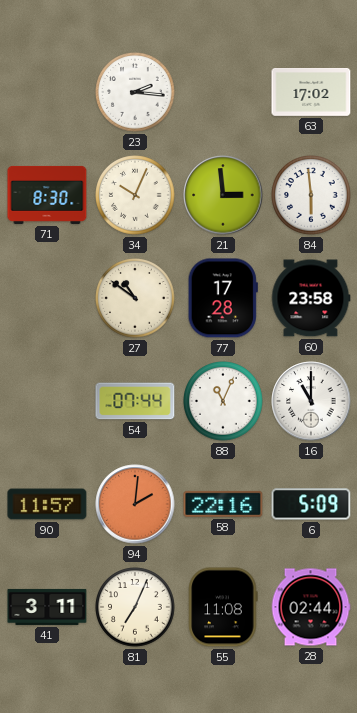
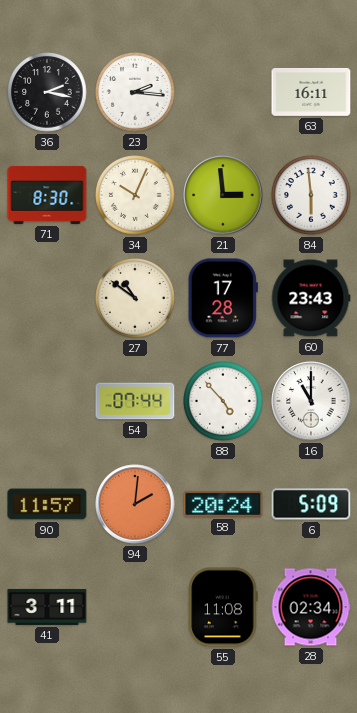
36: none -> 2:17
63: 17:02 -> 16:11
60: 23:58 -> 23:43
88: 11:04 -> 4:53
58: 22:16 -> 20:24
81: 7:04 -> none
28: 02:44 -> 02:34
